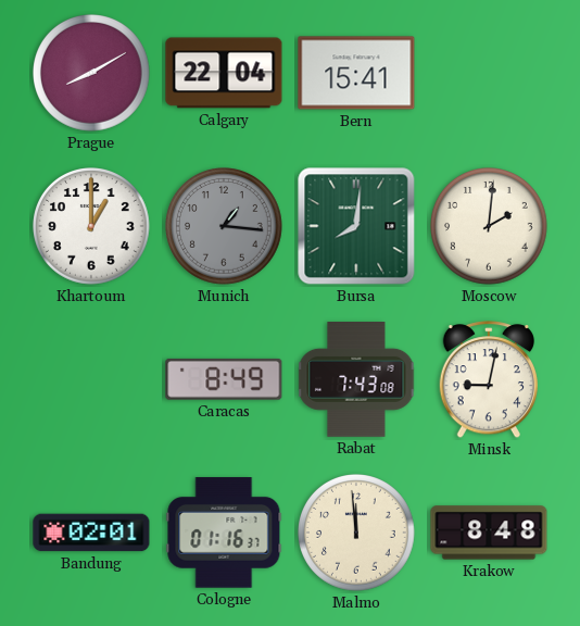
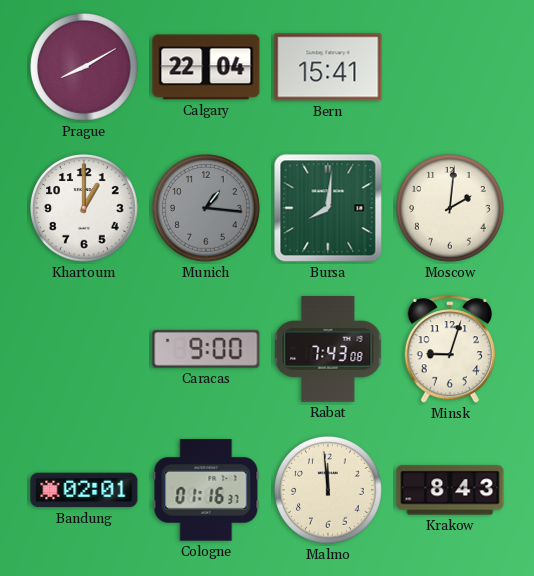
Caracas: 8:49 -> 9:00
Minsk: 9:02 -> 9:03
Krakow: 8:48 -> 8:43
